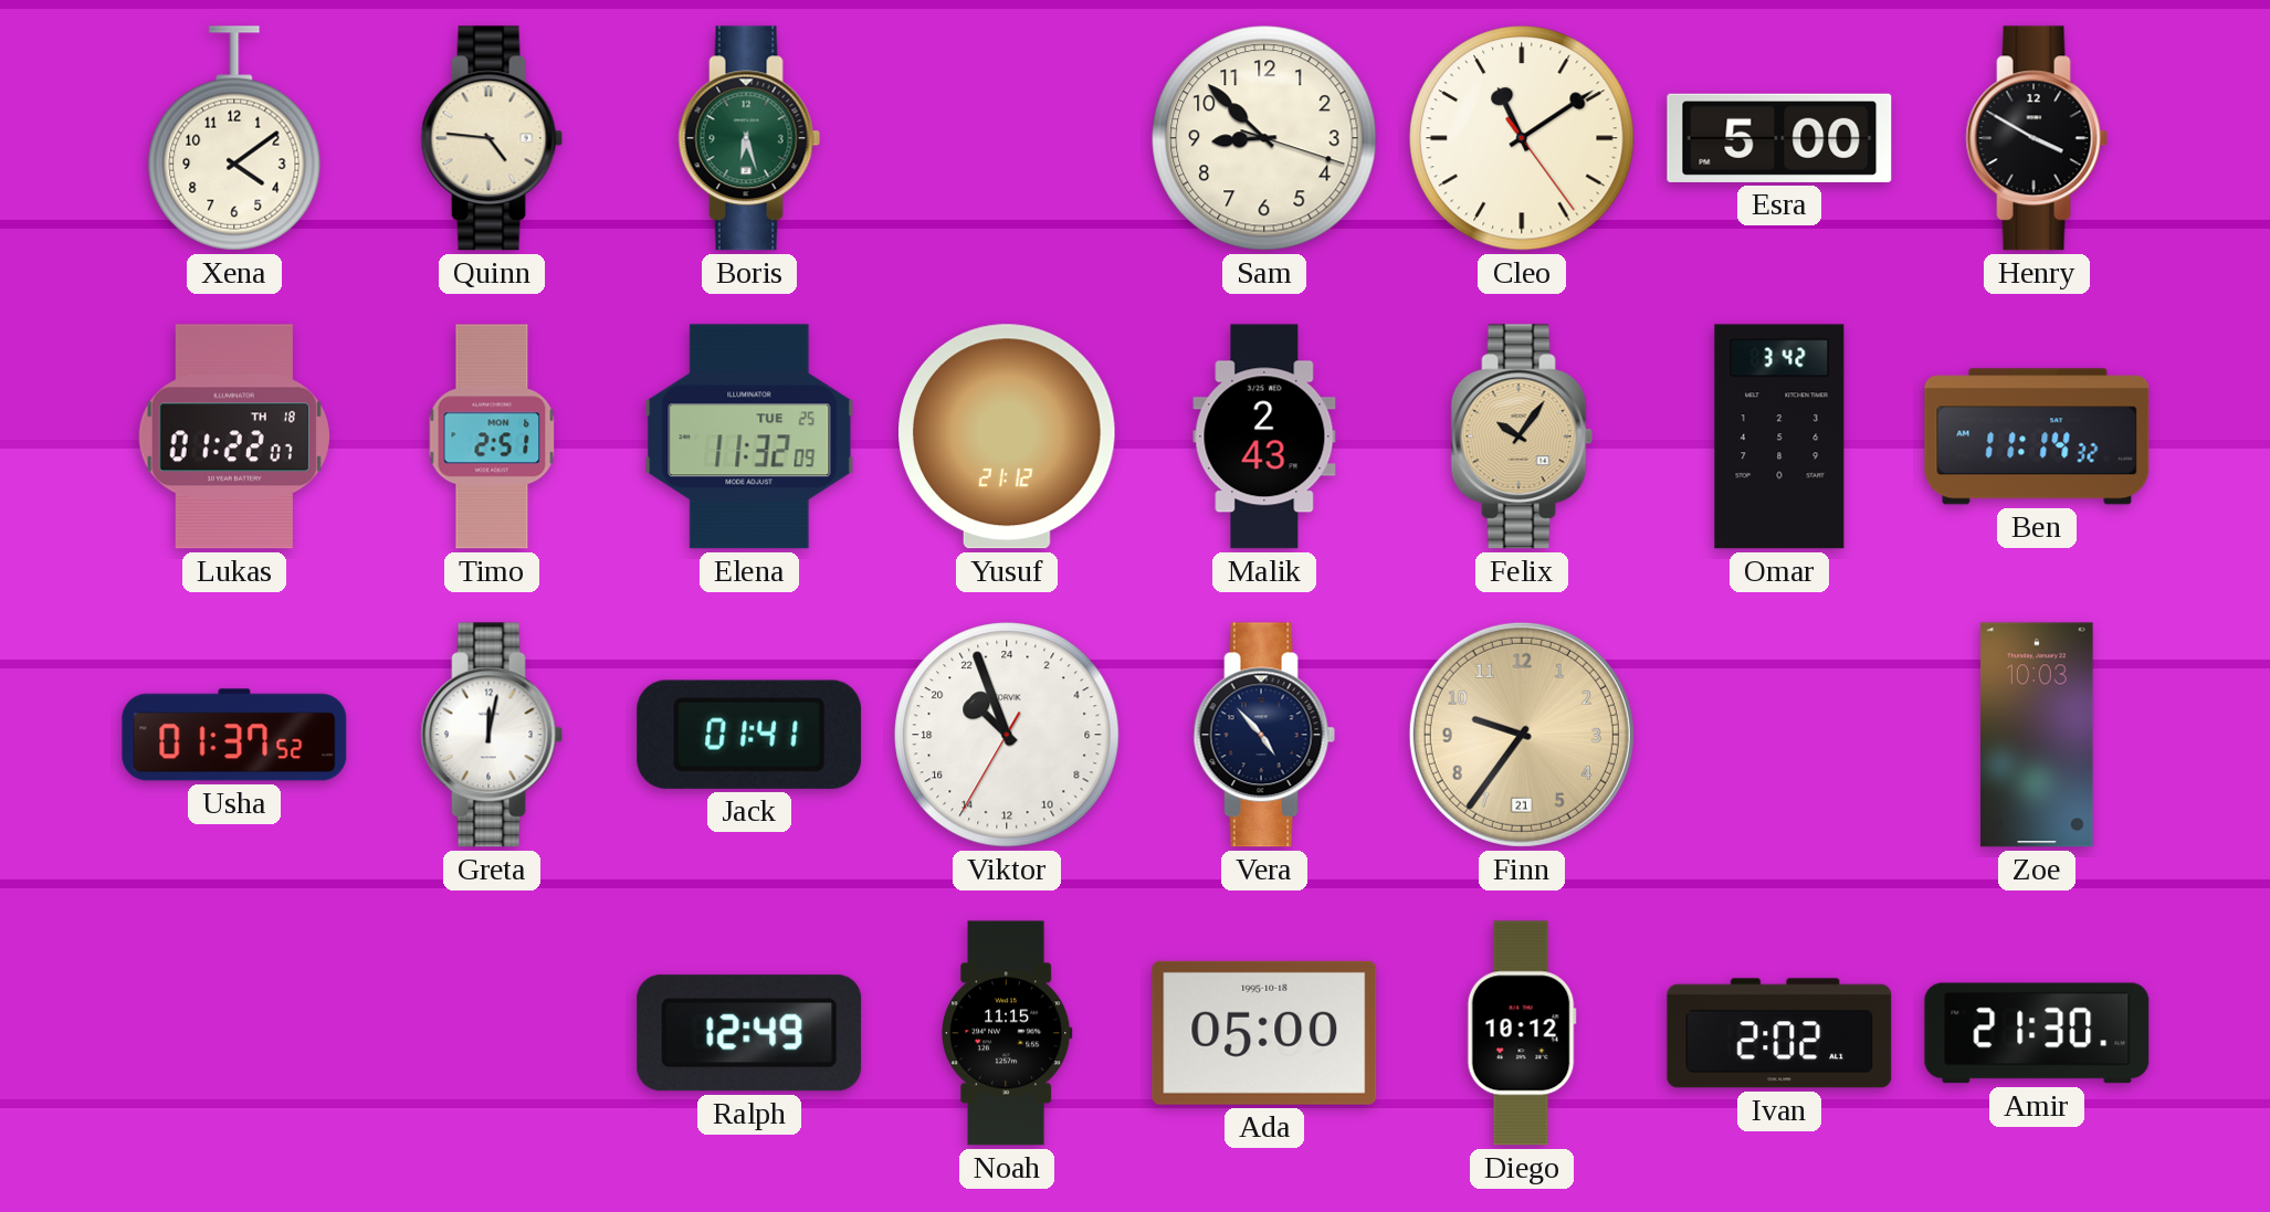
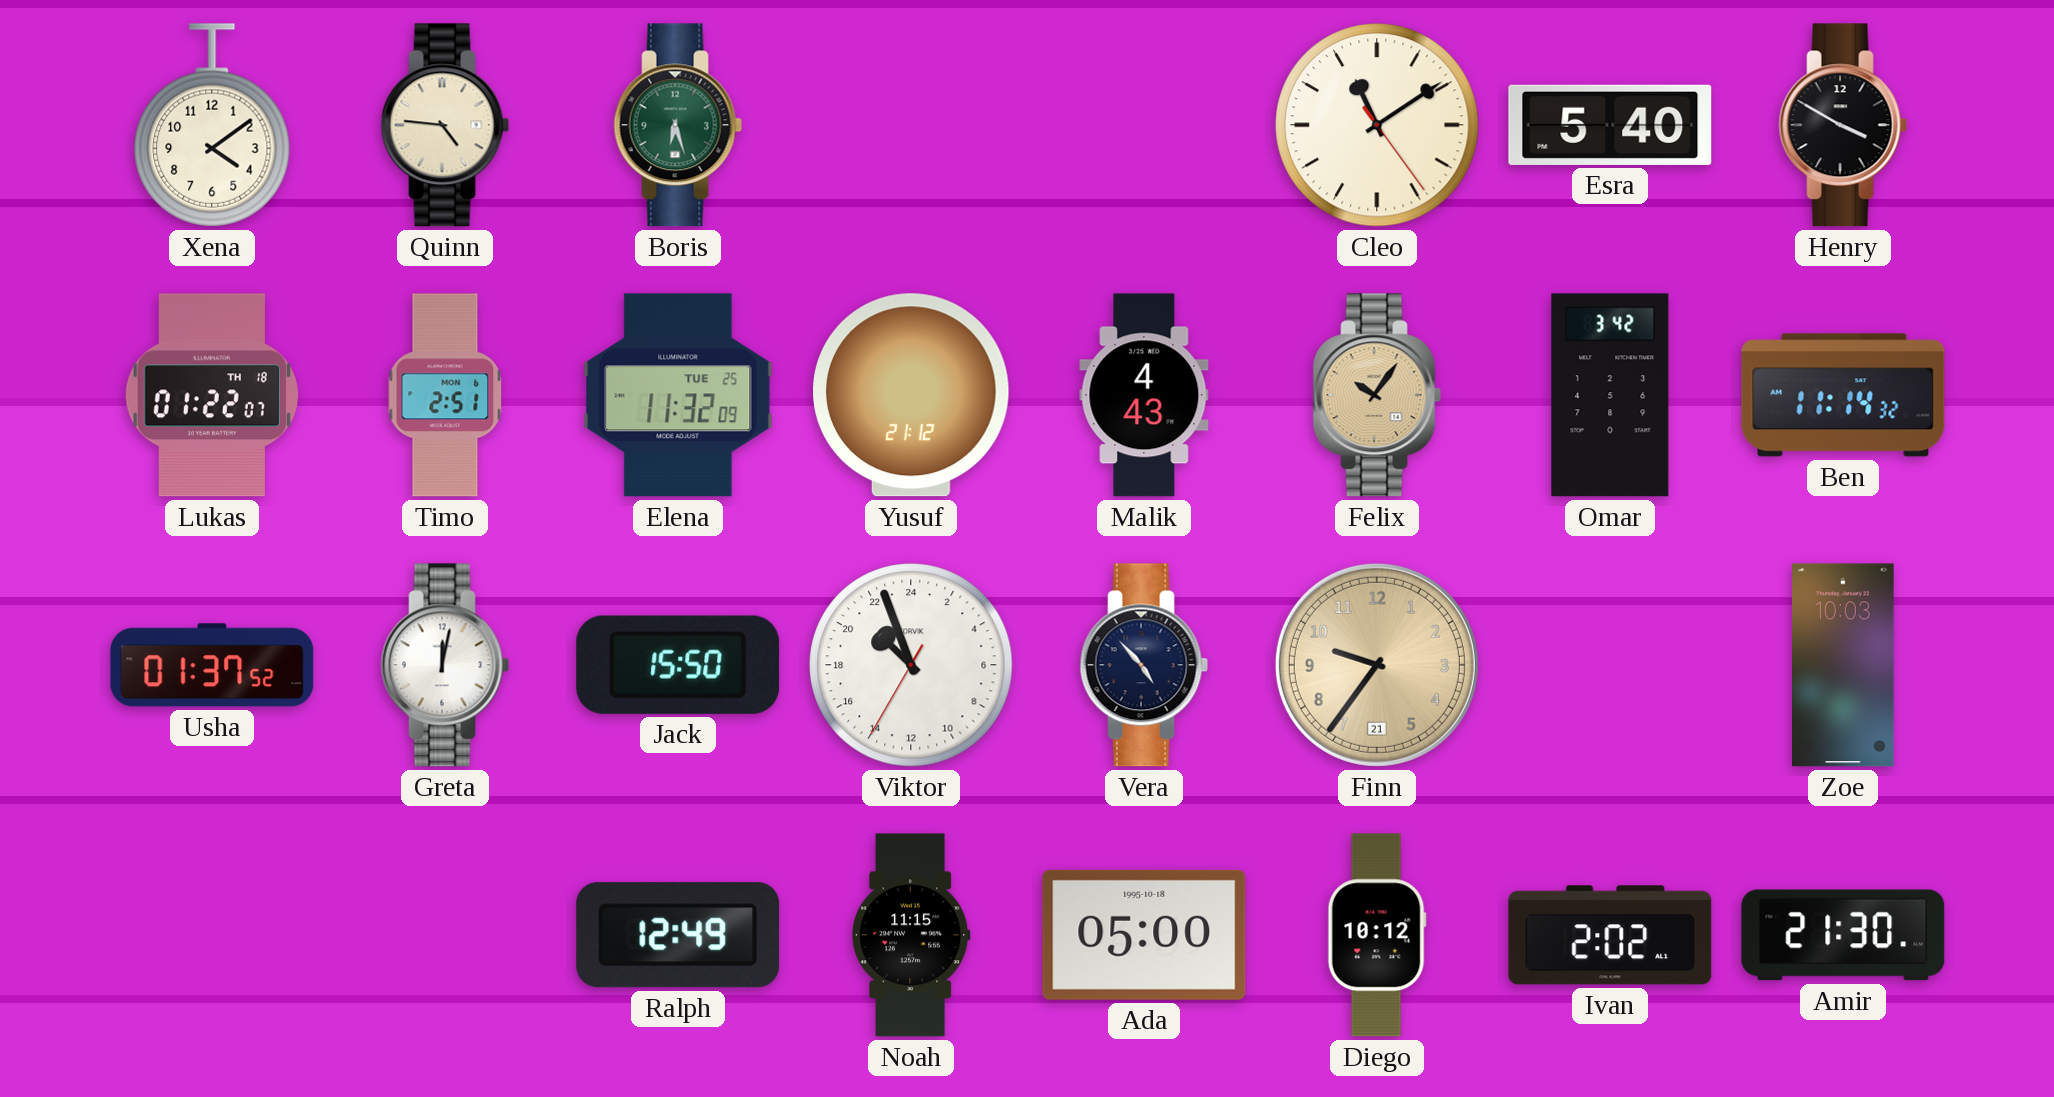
Sam: 8:52 -> none
Esra: 5:00 -> 5:40
Malik: 2:43 -> 4:43
Jack: 01:41 -> 15:50
